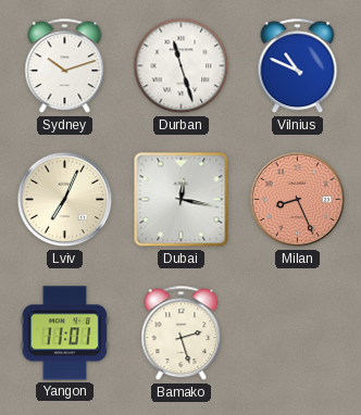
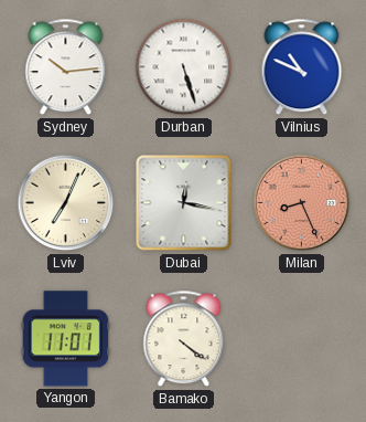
Sydney: 10:12 -> 10:14
Durban: 11:27 -> 5:27
Bamako: 2:27 -> 4:21
